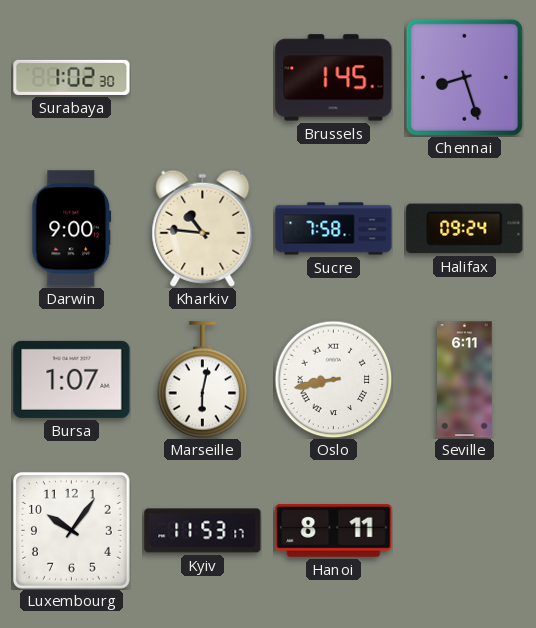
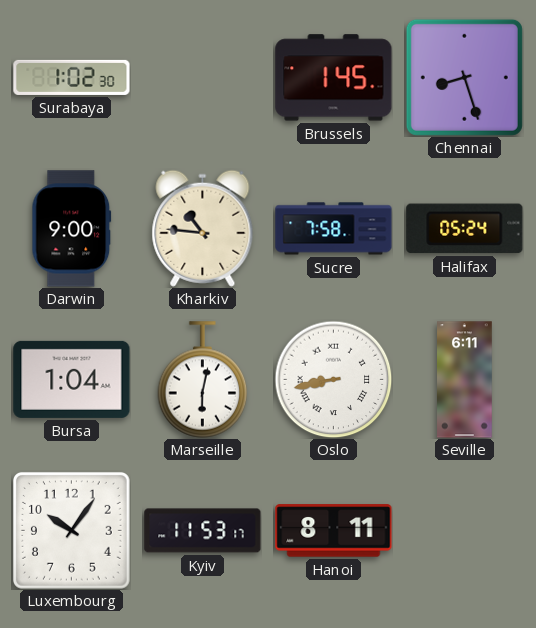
Halifax: 09:24 -> 05:24
Bursa: 1:07 -> 1:04
